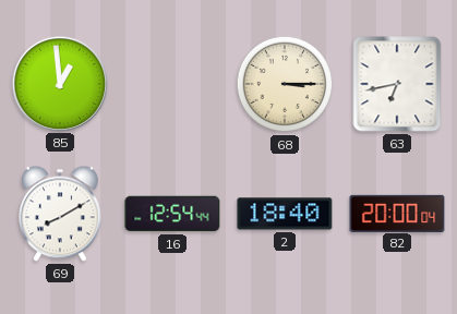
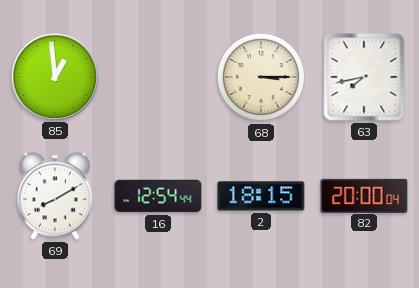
63: 6:43 -> 7:43
2: 18:40 -> 18:15
